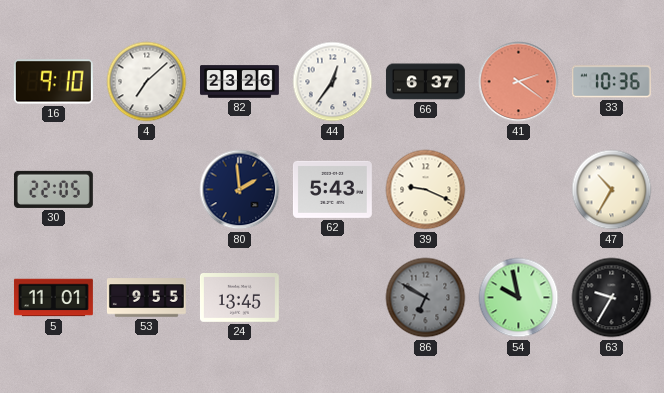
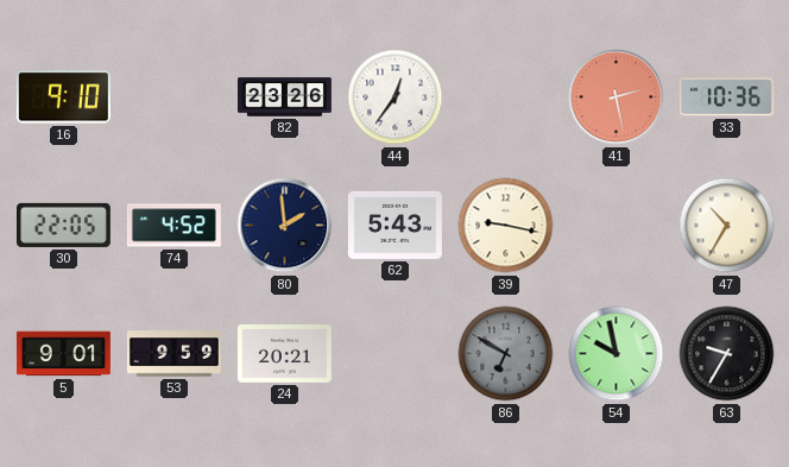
4: 7:08 -> none
66: 6:37 -> none
41: 2:21 -> 2:28
74: none -> 4:52
39: 9:19 -> 9:17
5: 11:01 -> 9:01
53: 9:55 -> 9:59
24: 13:45 -> 20:21
